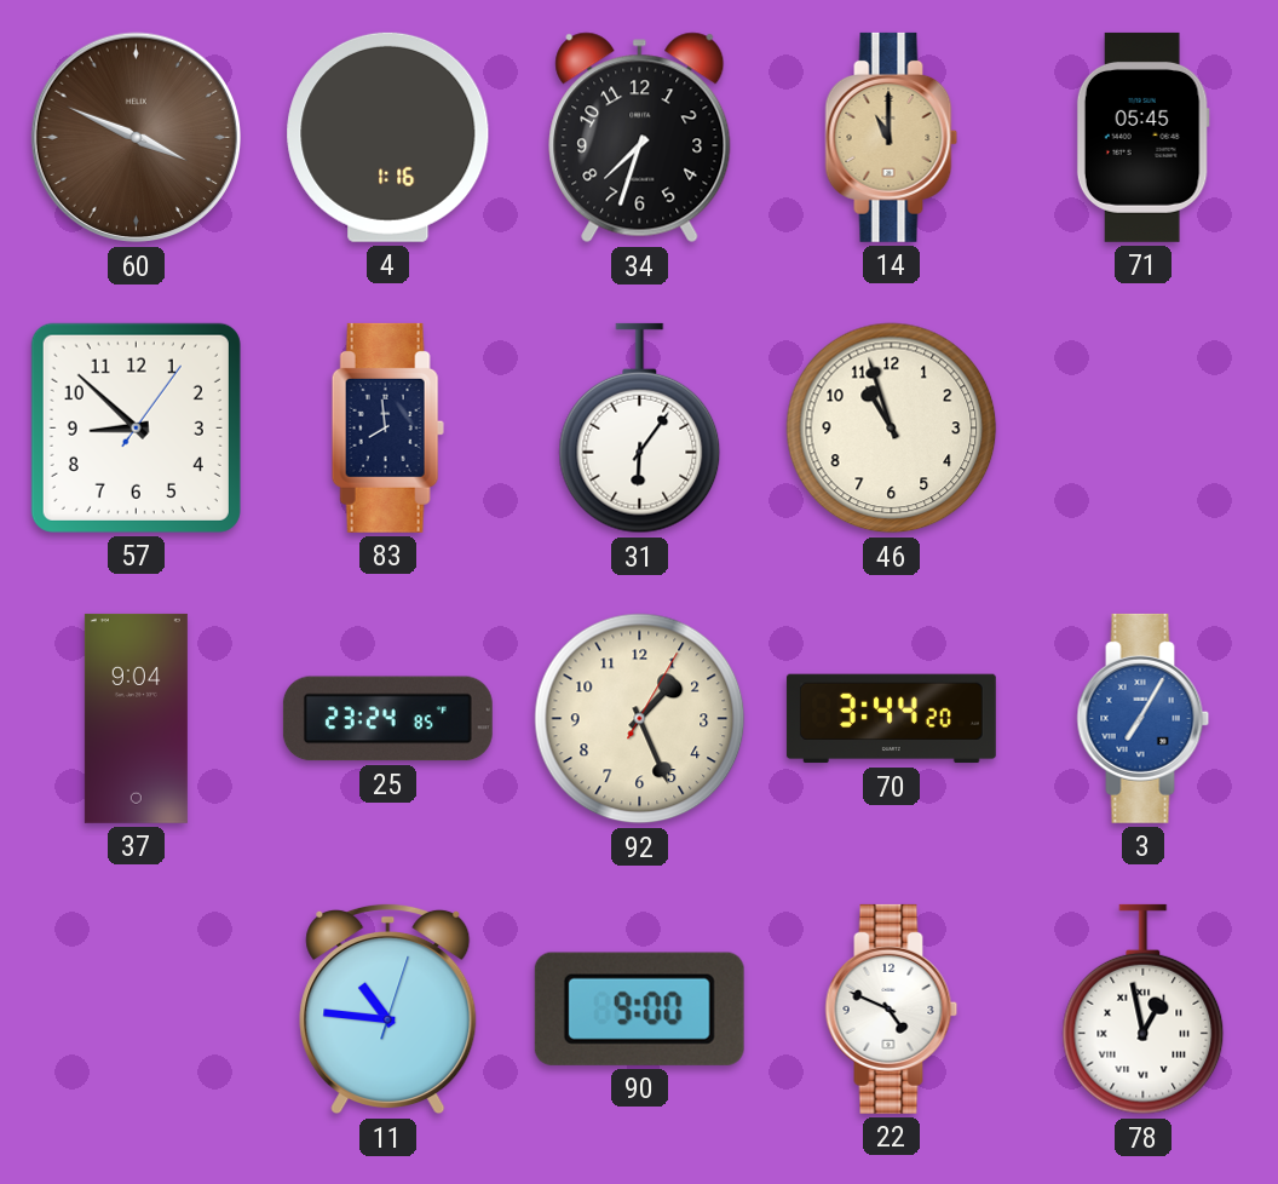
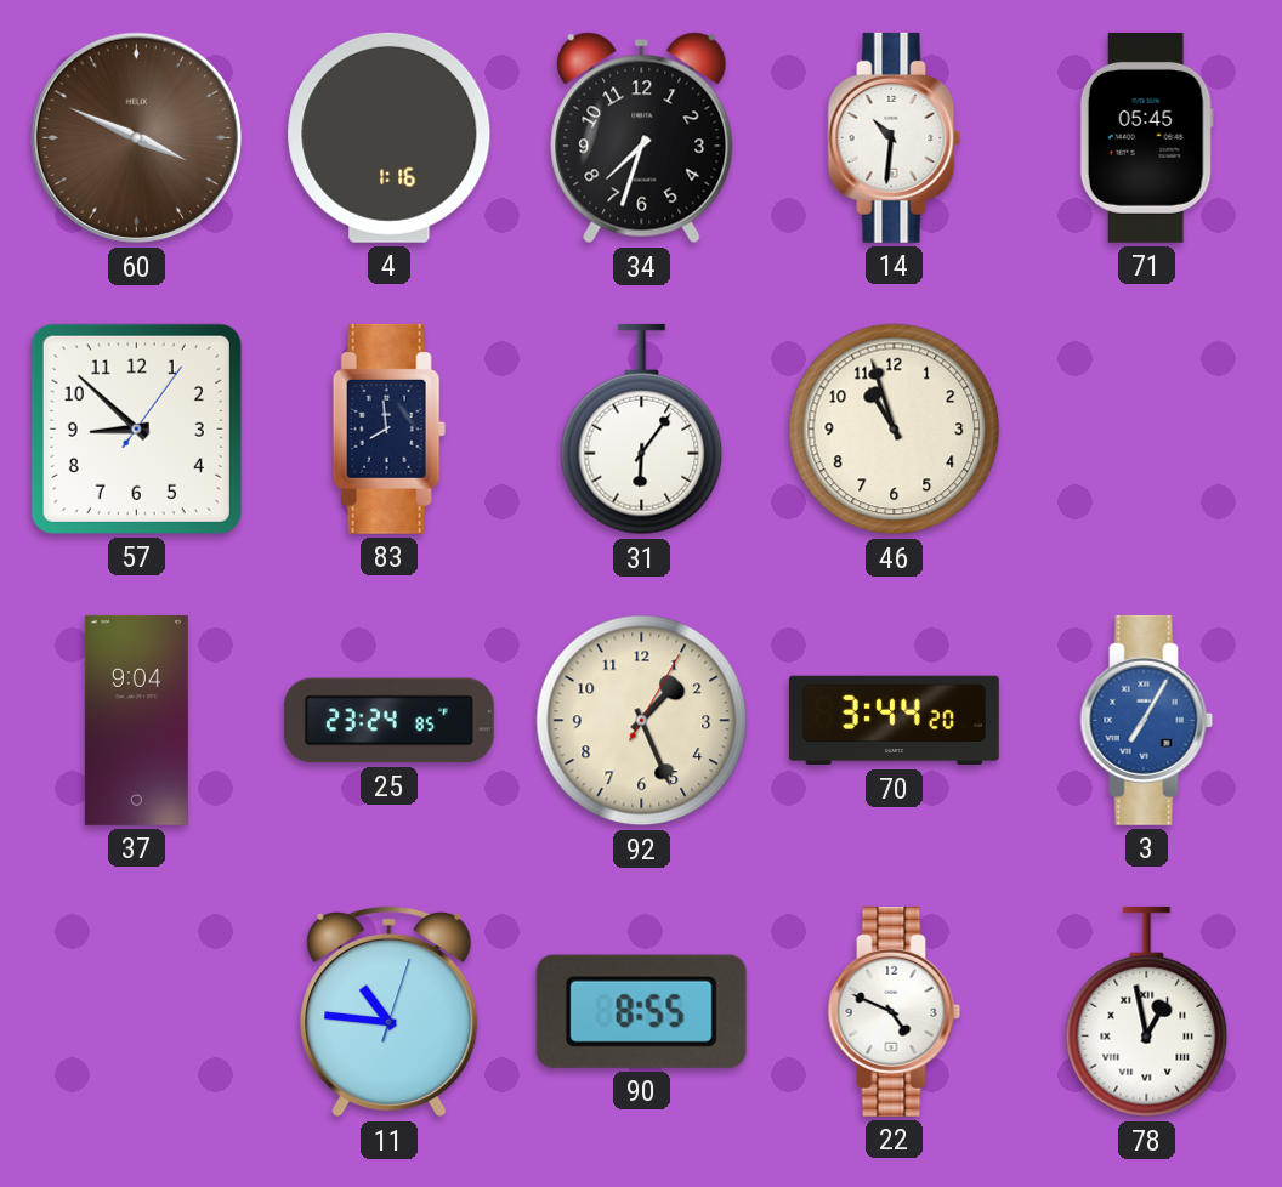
14: 11:00 -> 10:31
14 dial: champagne -> white
90: 9:00 -> 8:55
